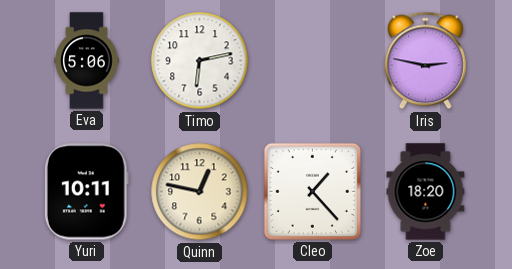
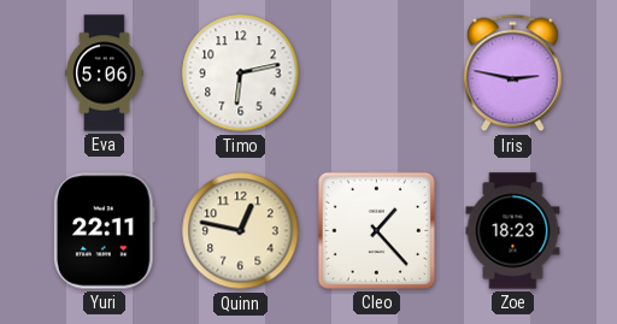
Yuri: 10:11 -> 22:11
Zoe: 18:20 -> 18:23
